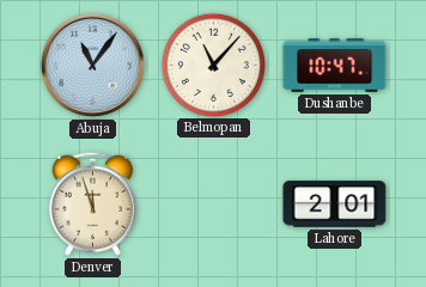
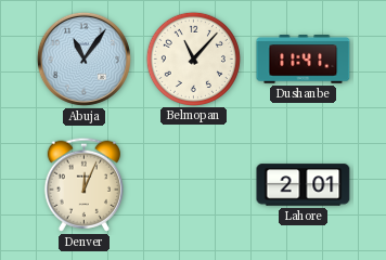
Dushanbe: 10:47 -> 11:41
Denver: 11:57 -> 12:04
